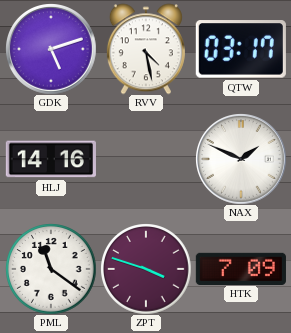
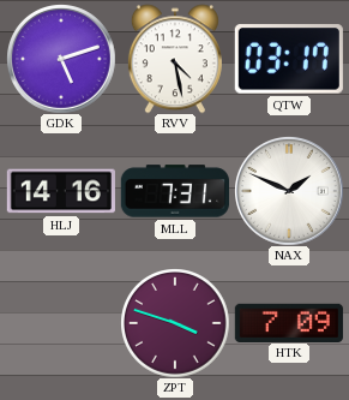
MLL: none -> 7:31
PML: 11:21 -> none
